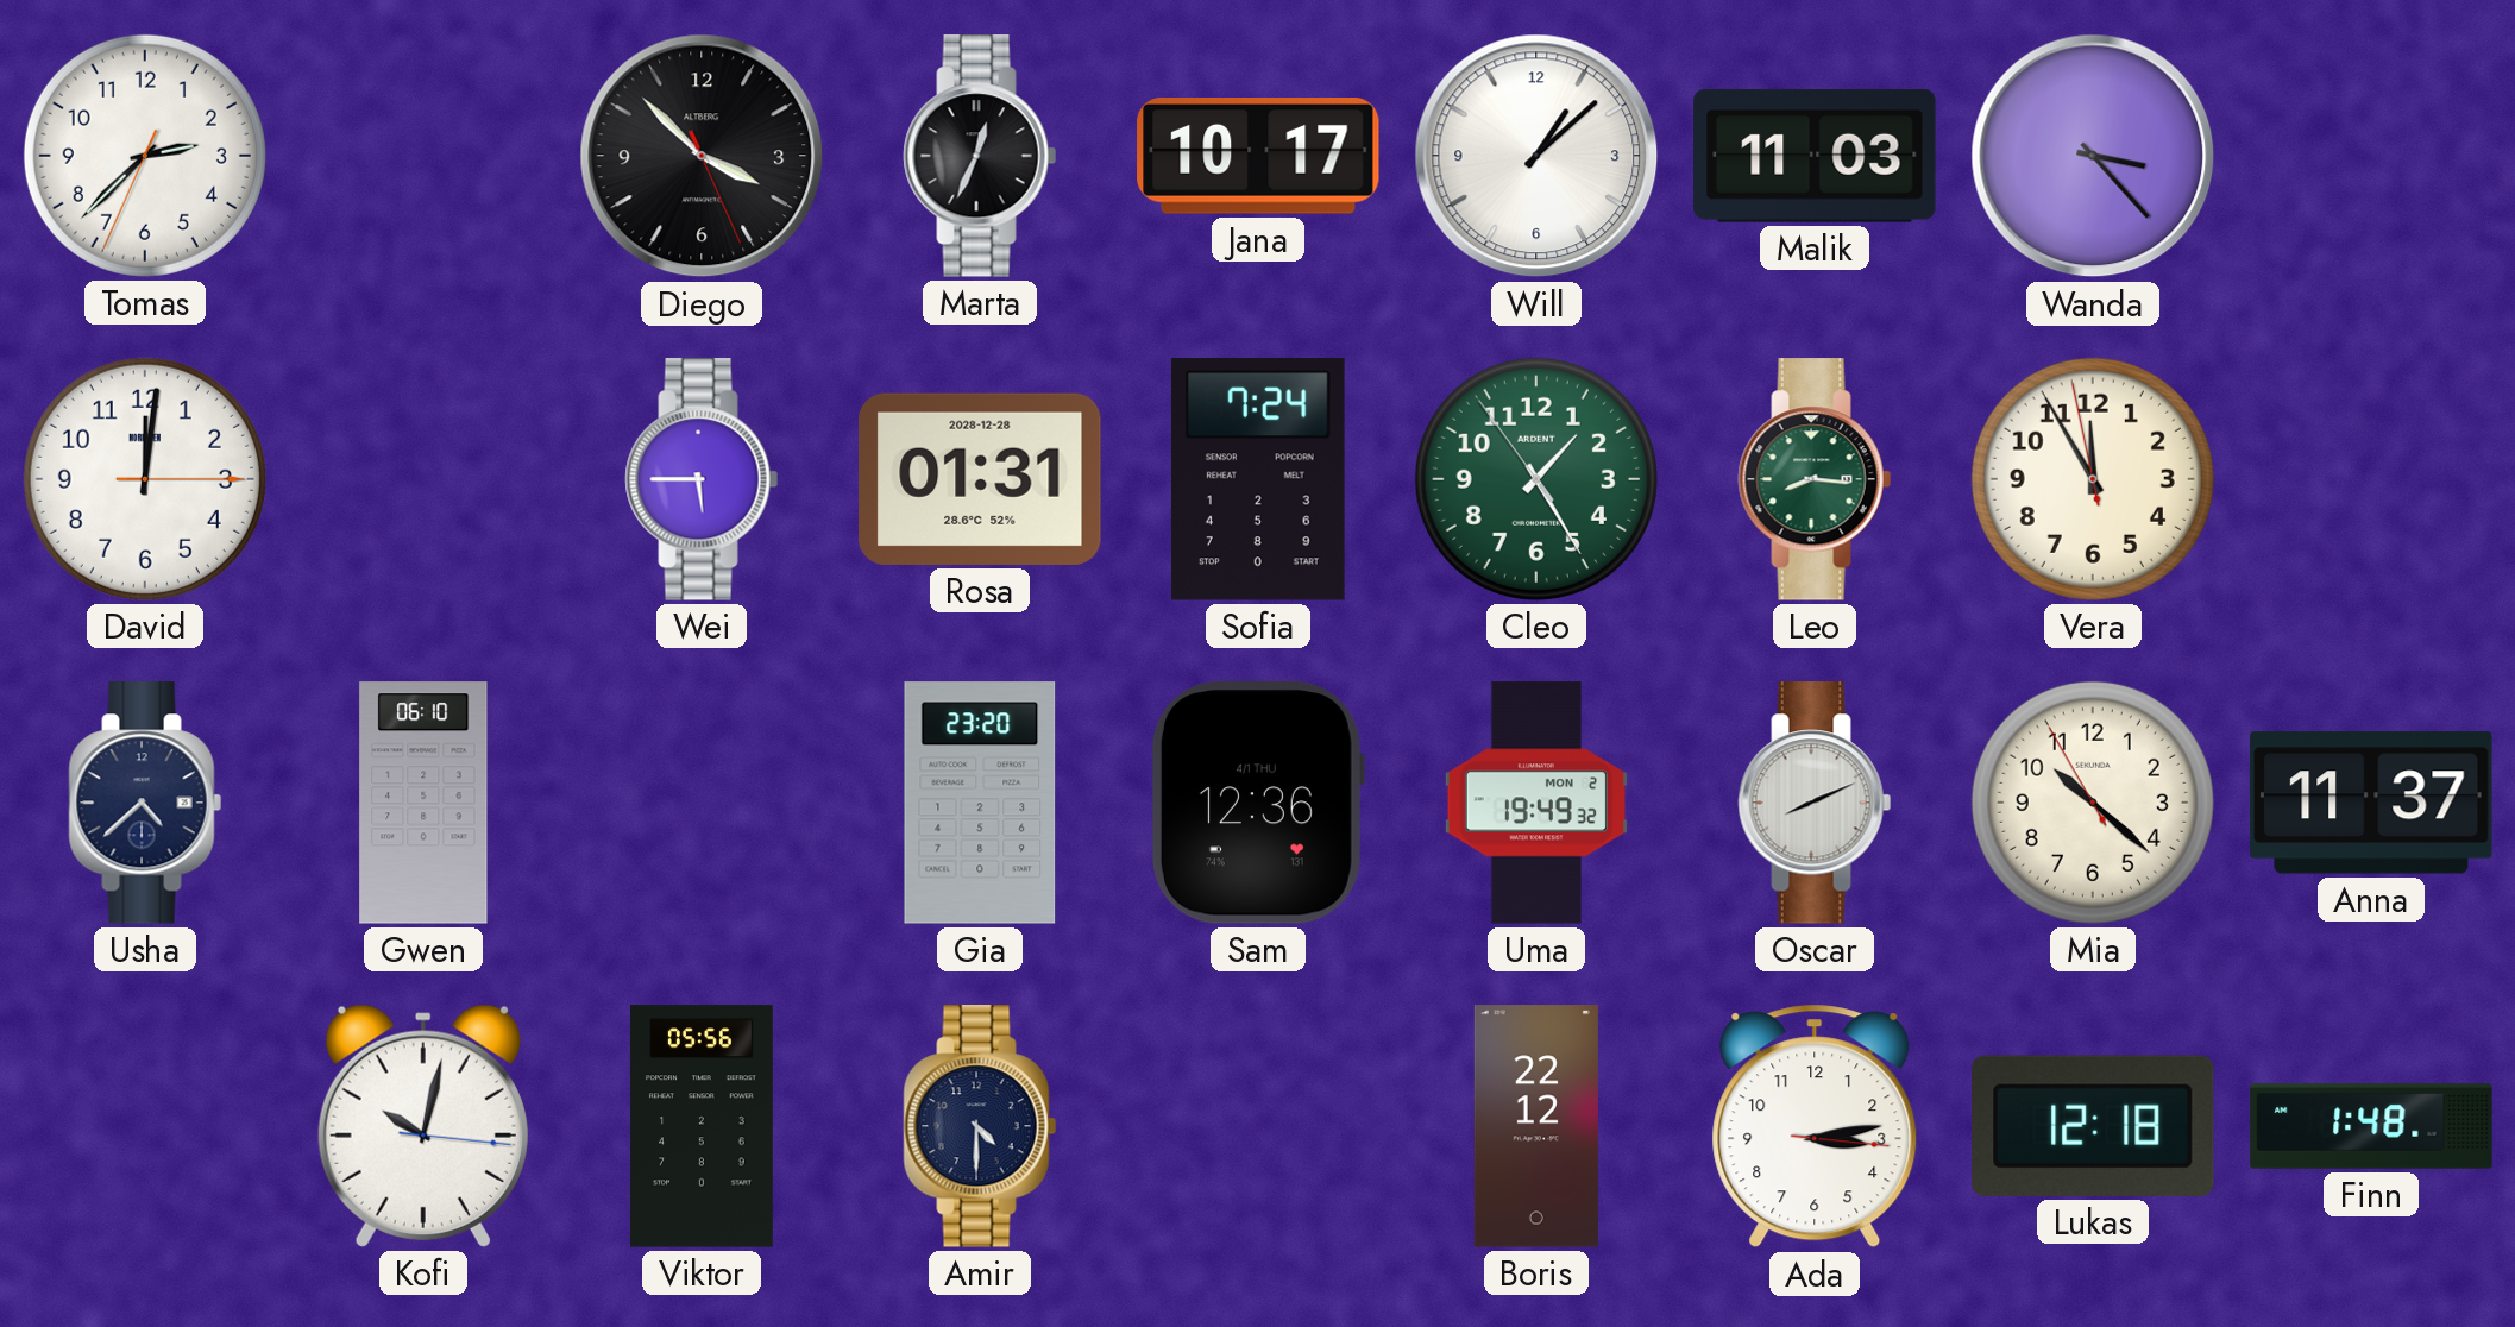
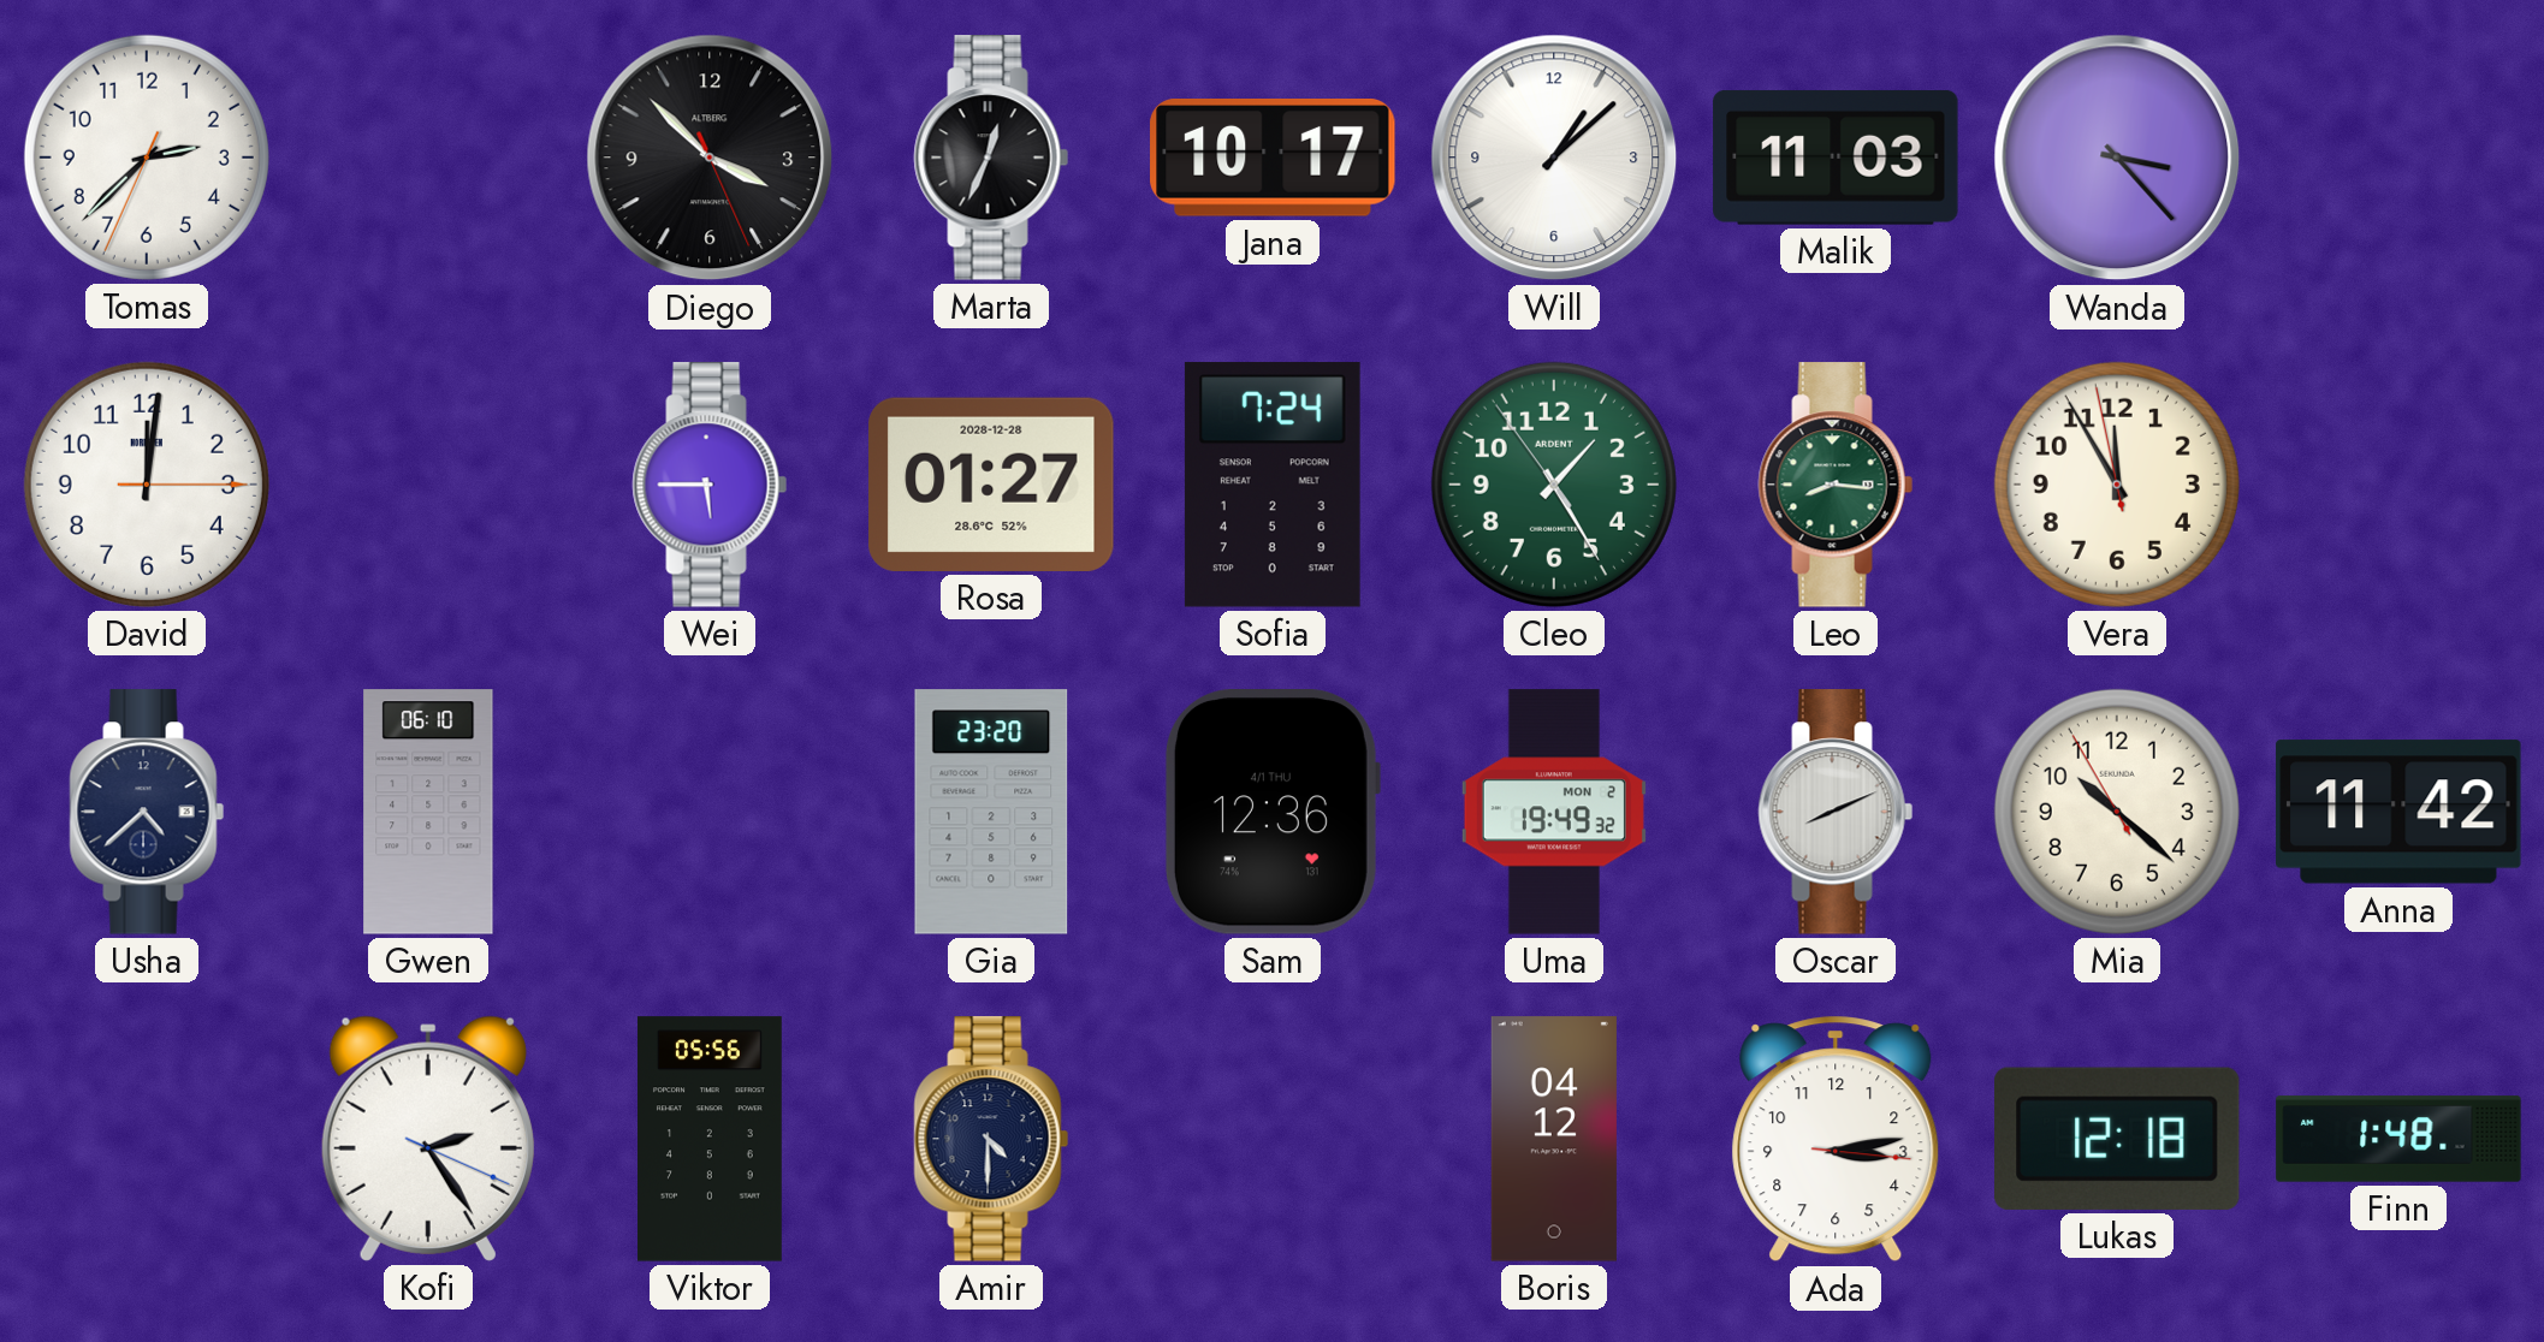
Rosa: 01:31 -> 01:27
Anna: 11:37 -> 11:42
Kofi: 10:02 -> 2:24
Boris: 22:12 -> 04:12
